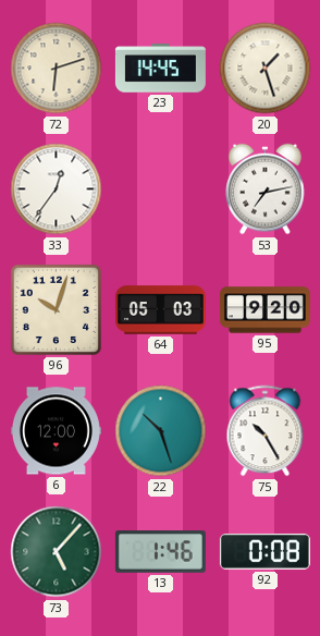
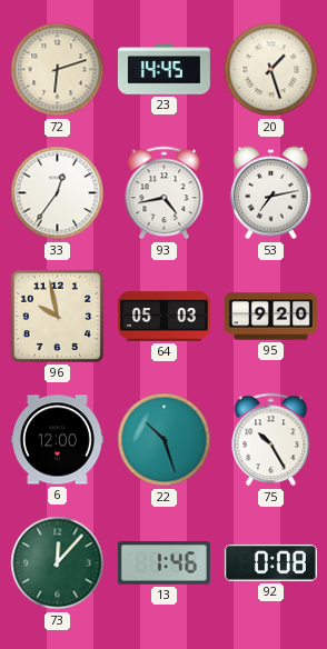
93: none -> 4:43
96: 10:03 -> 9:58
73: 5:07 -> 12:07
